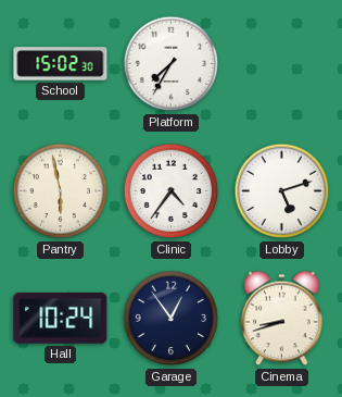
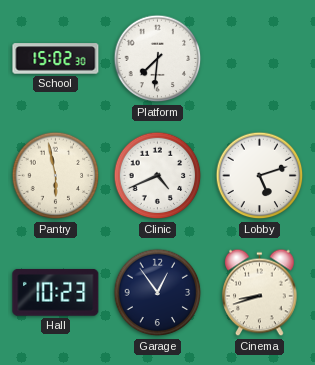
Platform: 7:35 -> 7:31
Clinic: 4:36 -> 4:41
Hall: 10:24 -> 10:23
